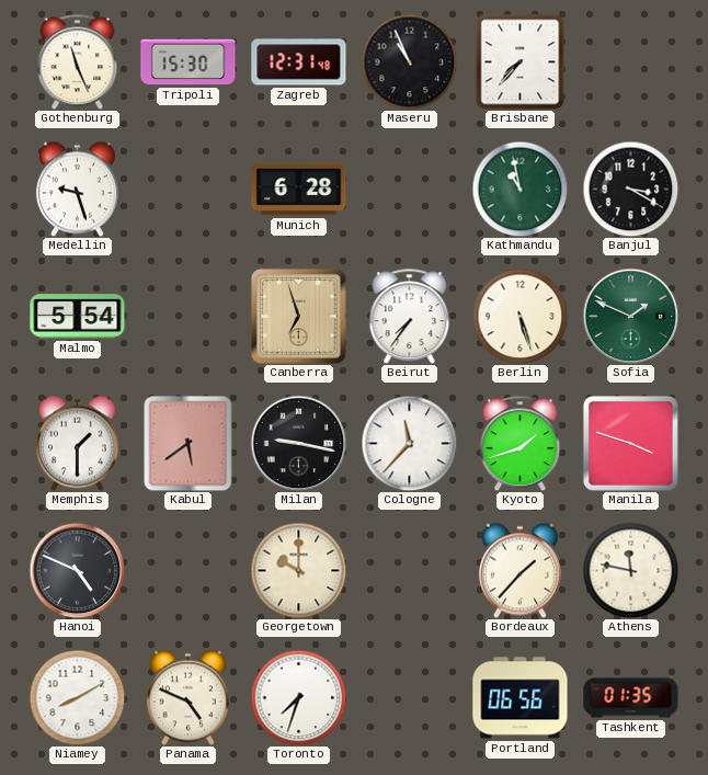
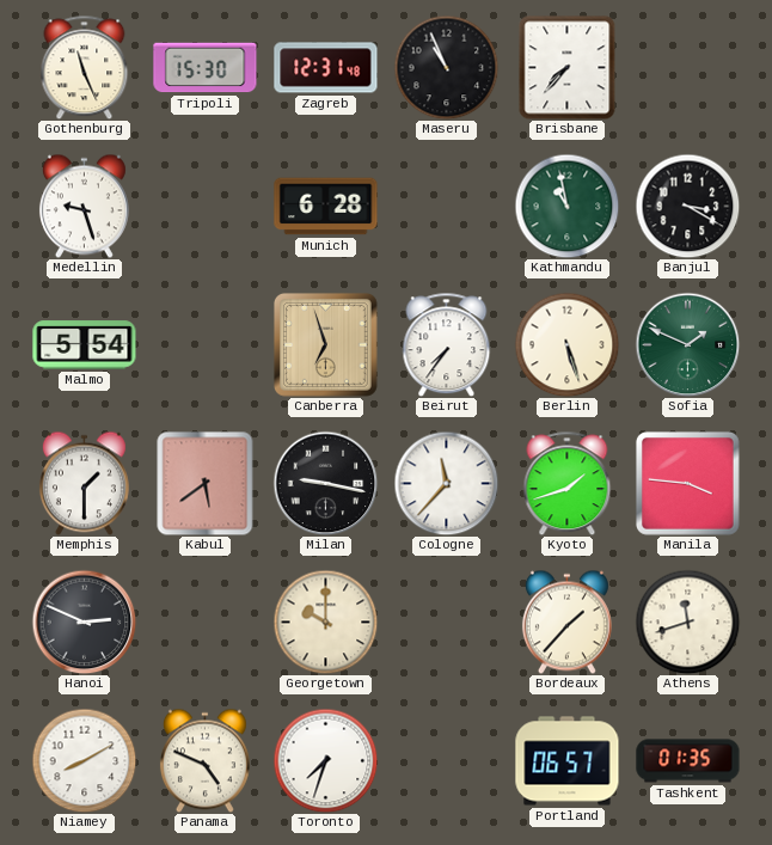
Manila: 3:48 -> 3:46
Hanoi: 4:49 -> 2:49
Athens: 11:47 -> 11:42
Portland: 06:56 -> 06:57
